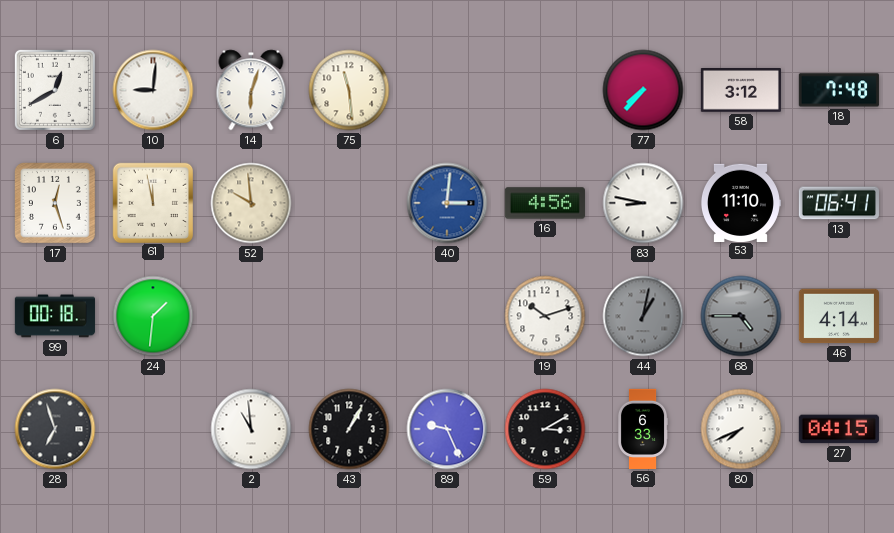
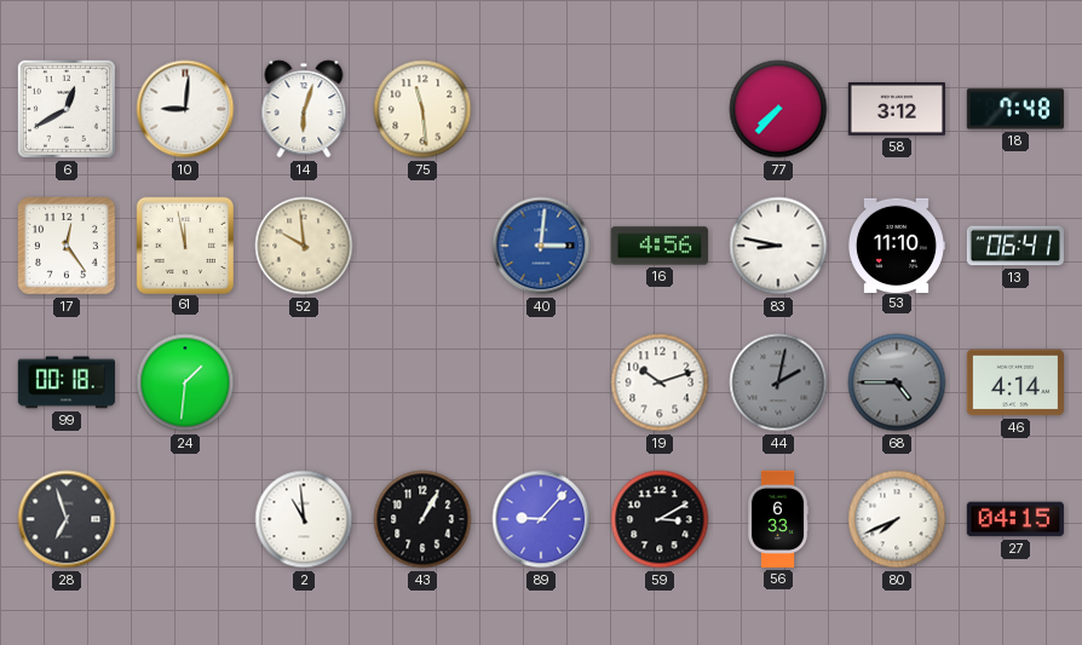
17: 12:27 -> 12:24
44: 1:02 -> 2:02
89: 9:26 -> 9:07
